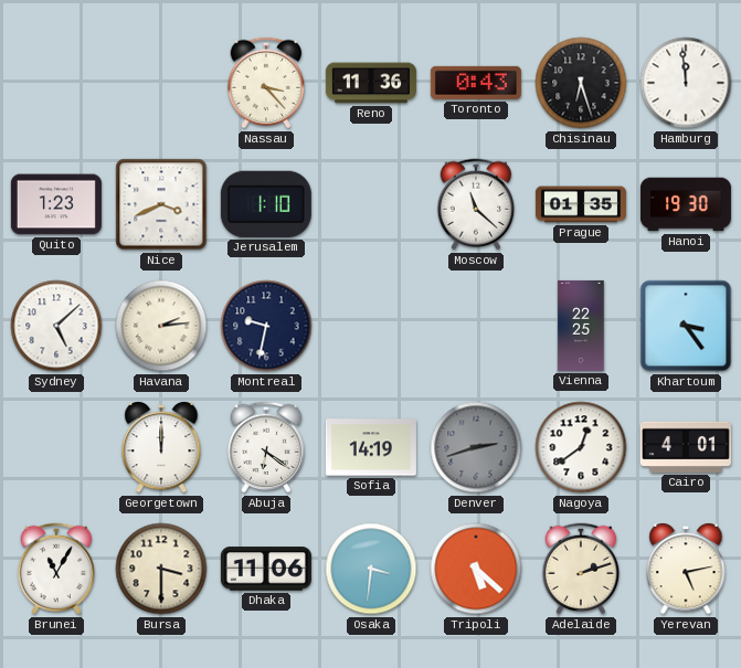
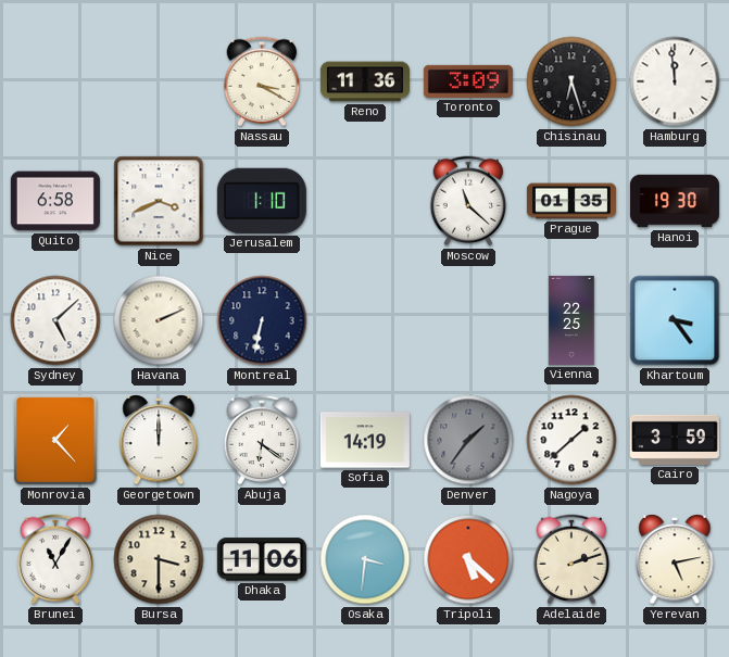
Nassau: 3:23 -> 3:20
Toronto: 0:43 -> 3:09
Quito: 1:23 -> 6:58
Havana: 2:14 -> 2:11
Montreal: 9:32 -> 6:32
Monrovia: none -> 1:23
Denver: 2:42 -> 1:36
Nagoya: 12:39 -> 1:38
Cairo: 4:01 -> 3:59
